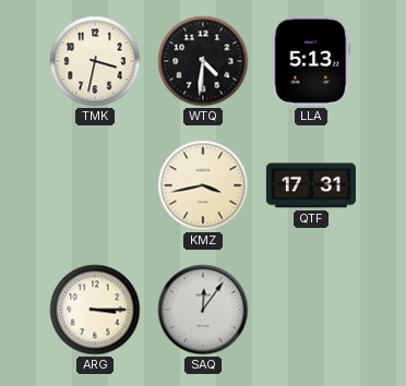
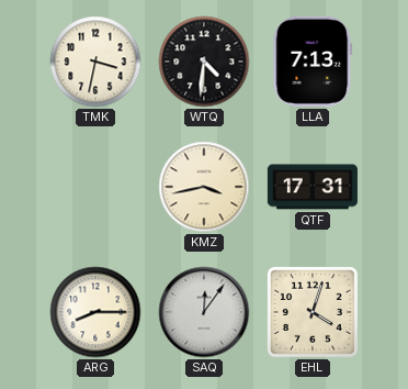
LLA: 5:13 -> 7:13
ARG: 3:15 -> 8:15
EHL: none -> 4:03
